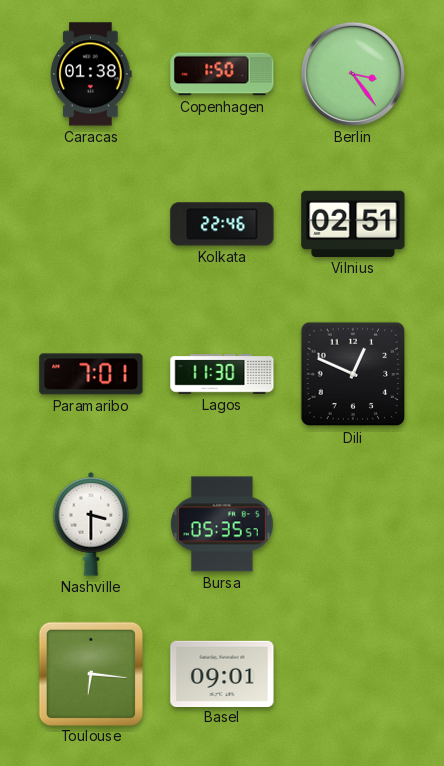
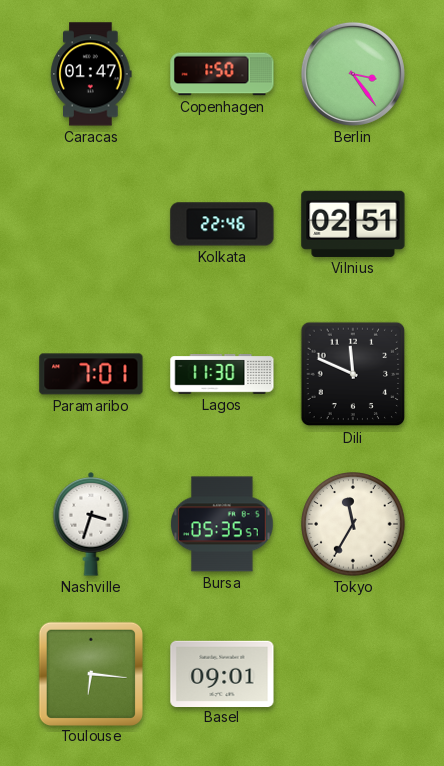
Caracas: 01:38 -> 01:47
Dili: 12:49 -> 11:49
Nashville: 3:30 -> 3:33
Tokyo: none -> 11:35
